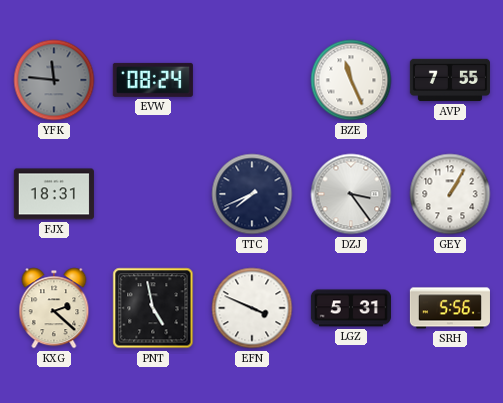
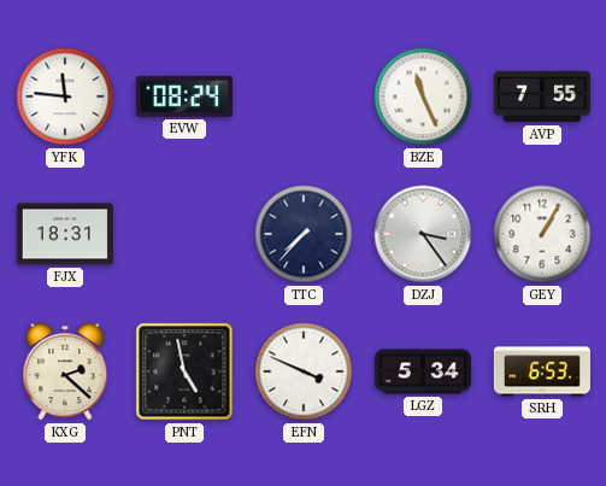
YFK dial: grey -> white
TTC: 7:41 -> 7:37
LGZ: 5:31 -> 5:34
SRH: 5:56 -> 6:53
